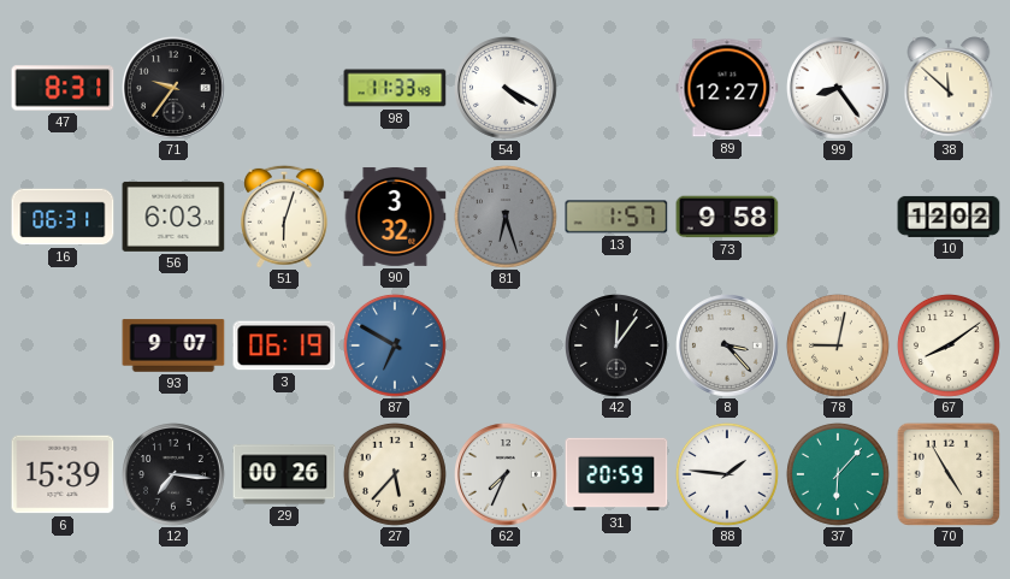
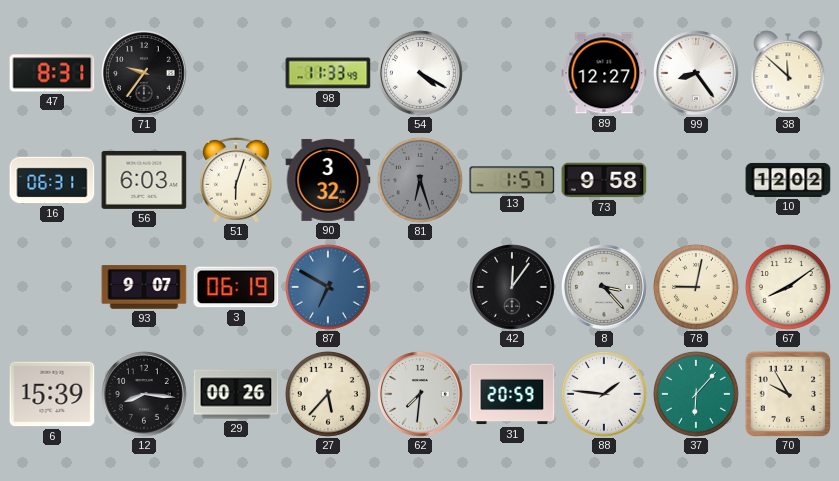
12: 7:16 -> 8:16
62: 7:34 -> 7:31
70: 4:55 -> 9:55
